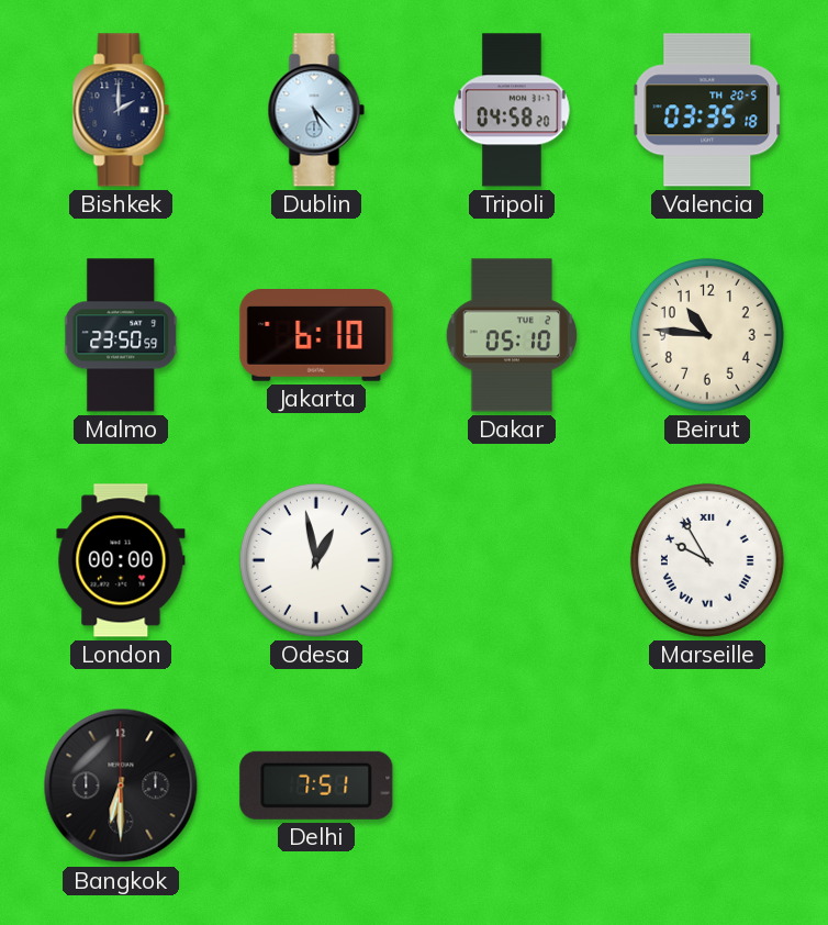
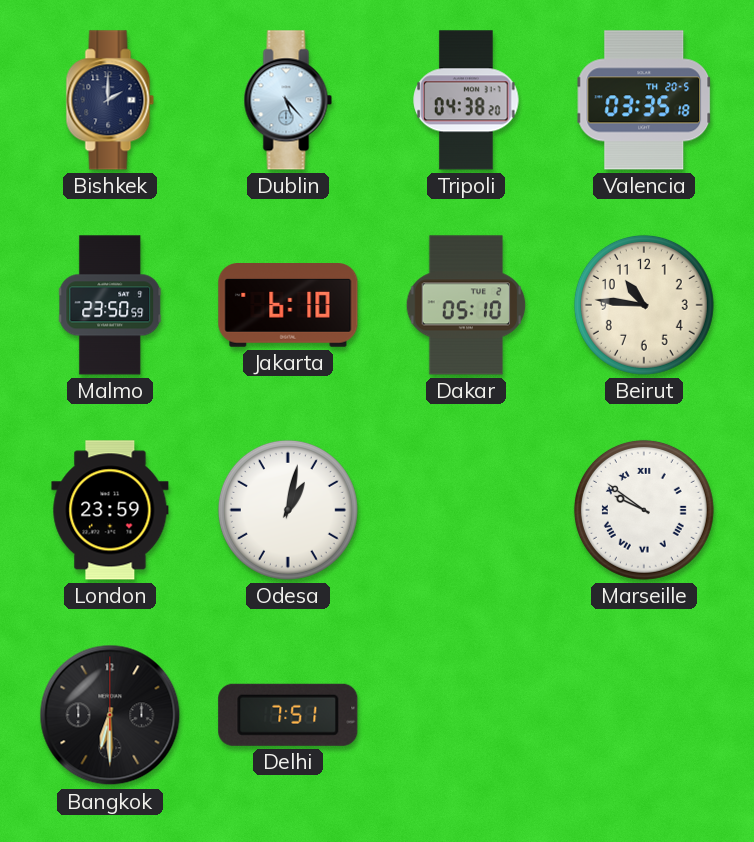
Tripoli: 04:58 -> 04:38
London: 00:00 -> 23:59
Odesa: 12:58 -> 1:02
Marseille: 9:55 -> 9:51
